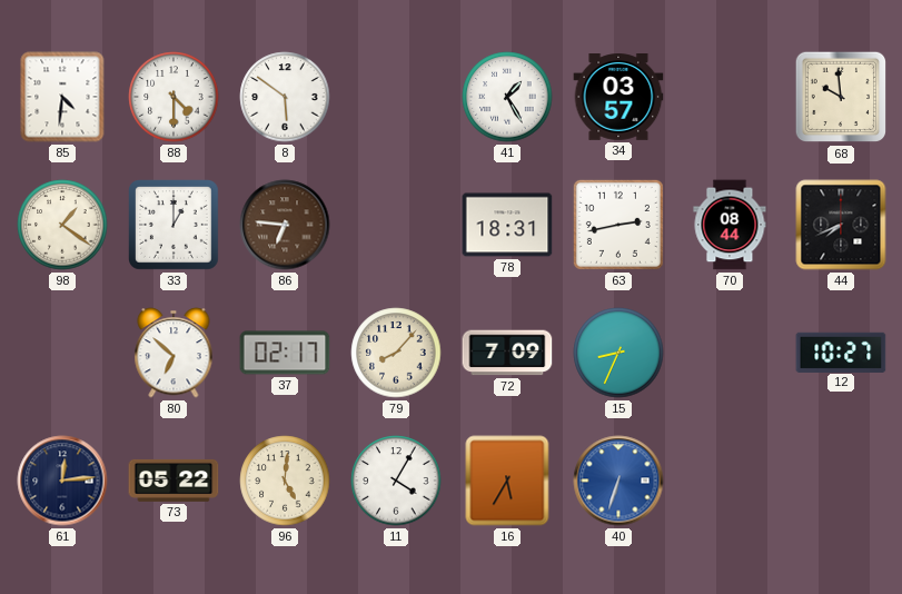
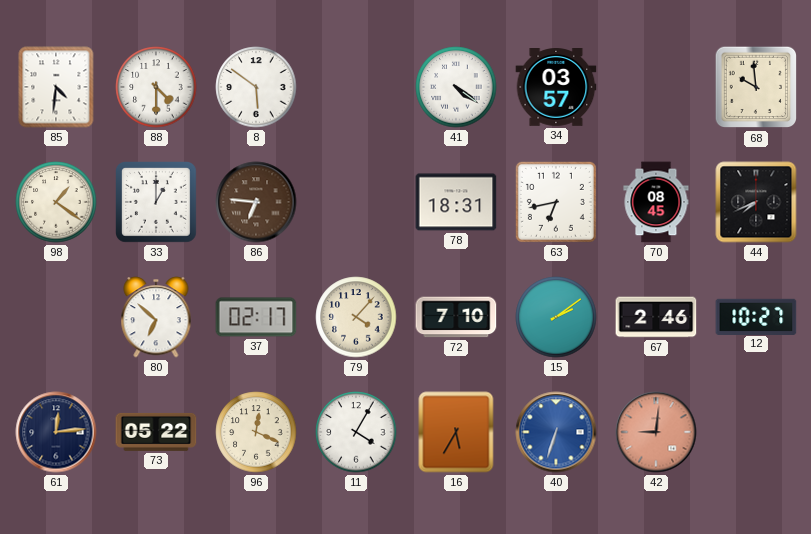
41: 1:25 -> 4:21
63: 2:43 -> 6:43
70: 08:44 -> 08:45
79: 8:07 -> 4:07
72: 7:09 -> 7:10
15: 8:34 -> 2:09
67: none -> 2:46
96: 5:01 -> 12:19
42: none -> 9:01
